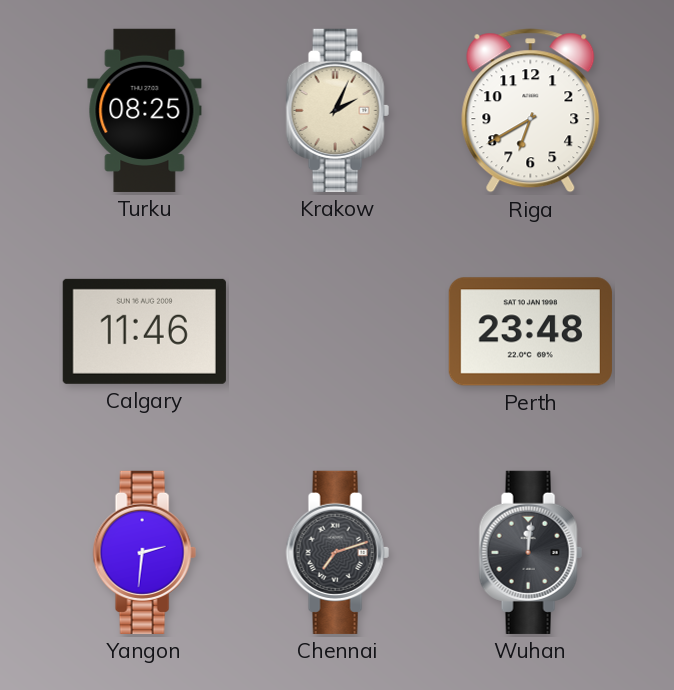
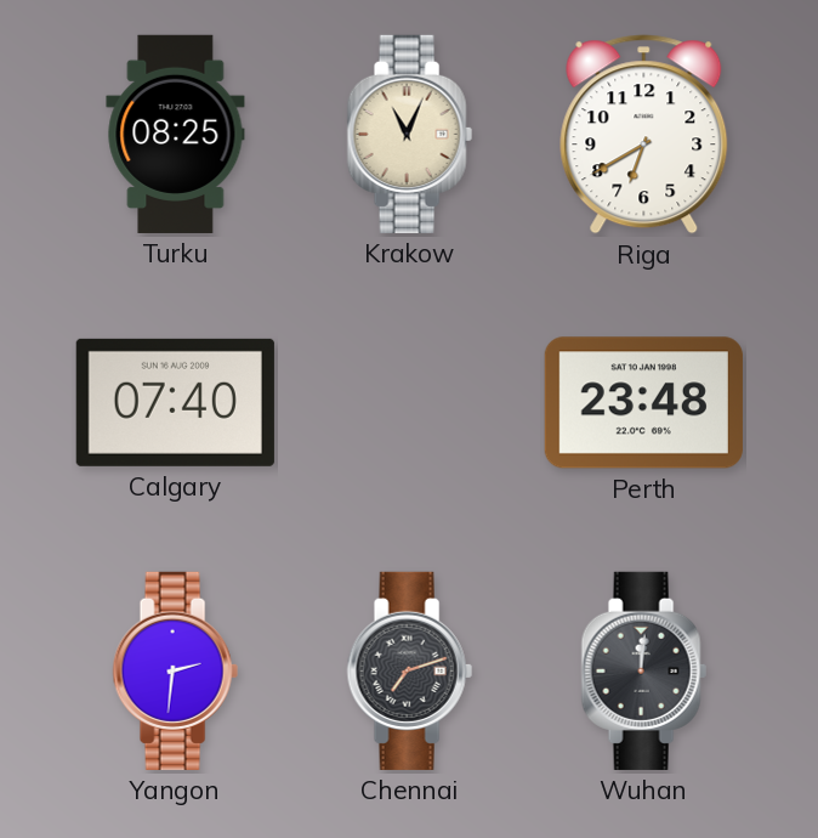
Krakow: 2:04 -> 11:04
Calgary: 11:46 -> 07:40
